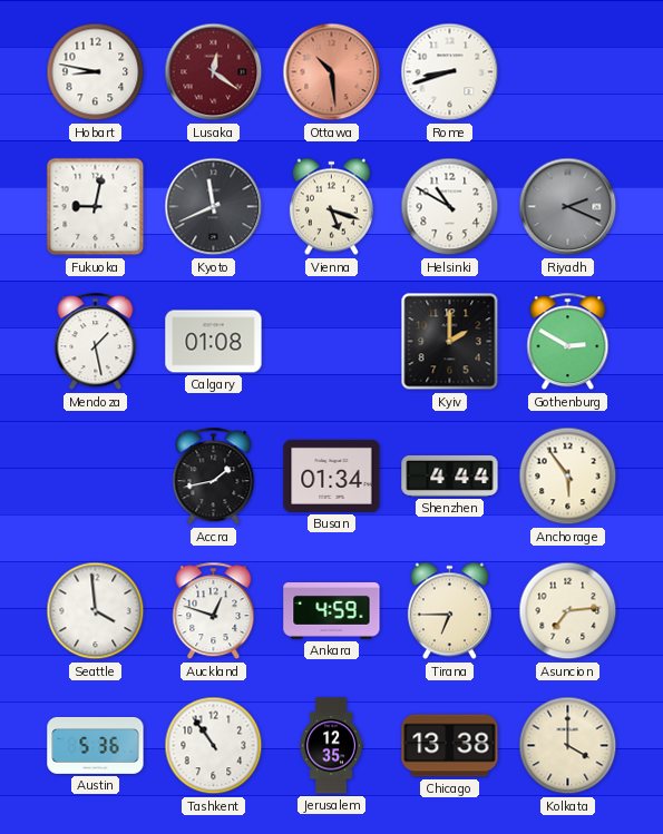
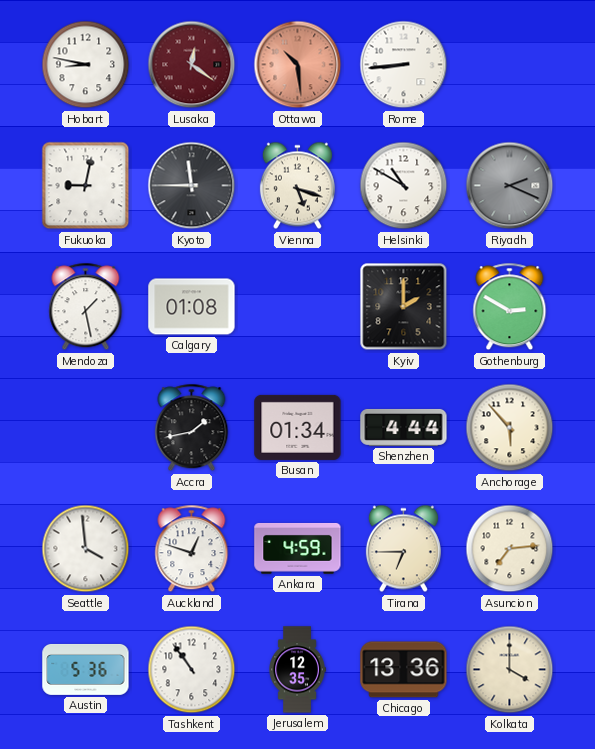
Rome: 8:42 -> 8:44
Kyoto: 11:41 -> 11:45
Anchorage: 5:54 -> 5:53
Chicago: 13:38 -> 13:36
